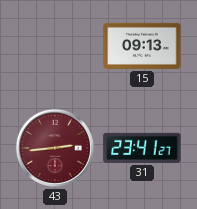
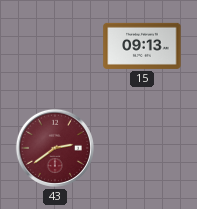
43: 2:44 -> 2:39
31: 23:41 -> none
